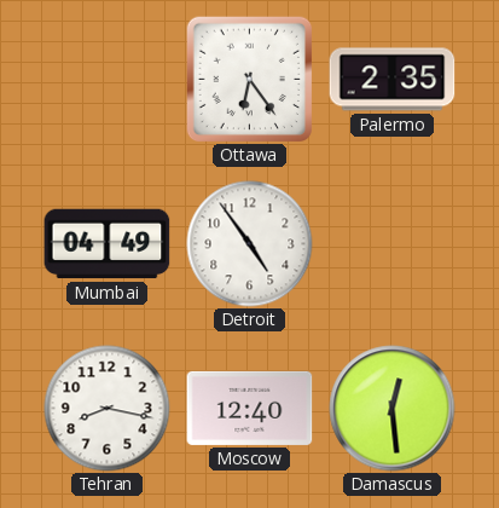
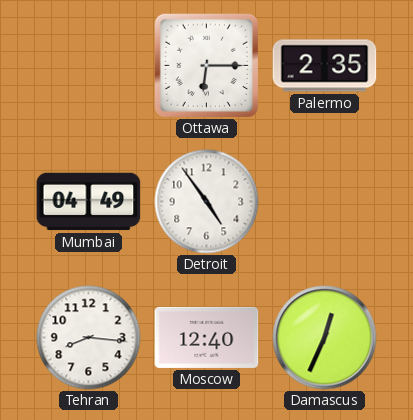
Ottawa: 6:24 -> 6:15
Tehran: 8:17 -> 8:16
Damascus: 12:29 -> 12:34
